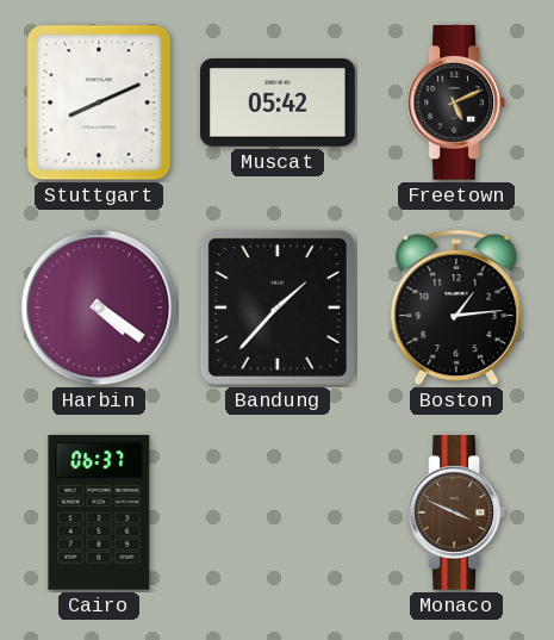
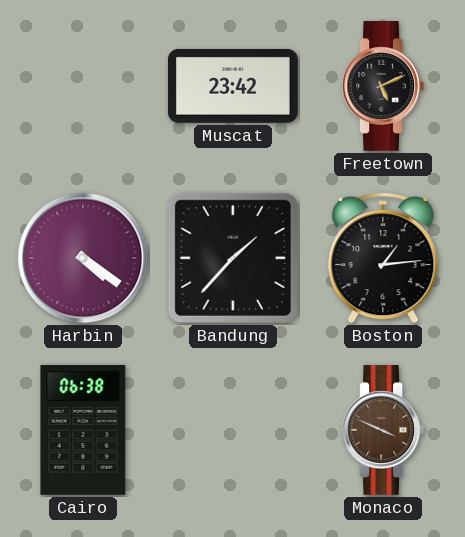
Stuttgart: 8:11 -> none
Muscat: 05:42 -> 23:42
Cairo: 06:37 -> 06:38
